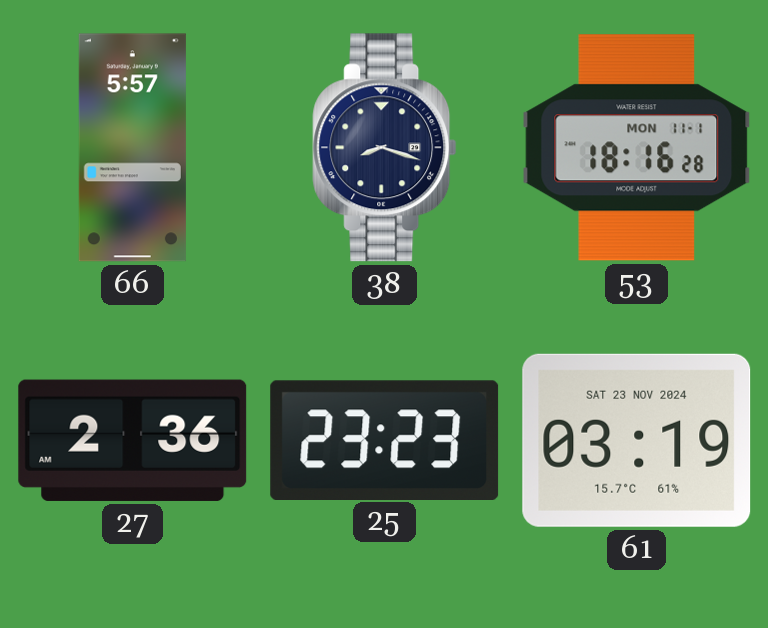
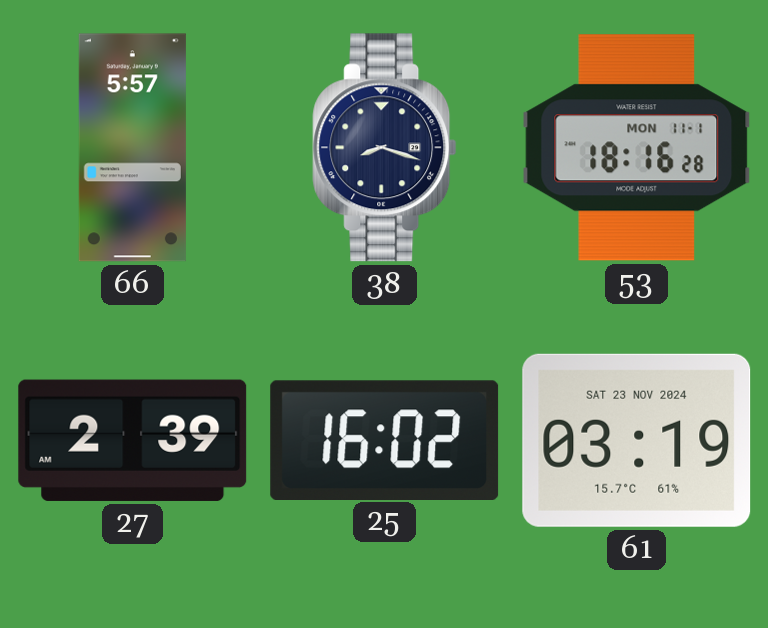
27: 2:36 -> 2:39
25: 23:23 -> 16:02
